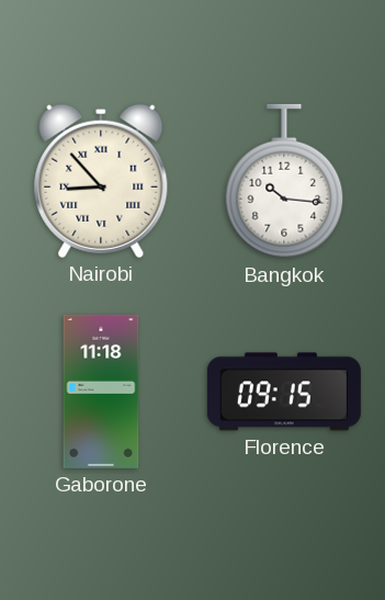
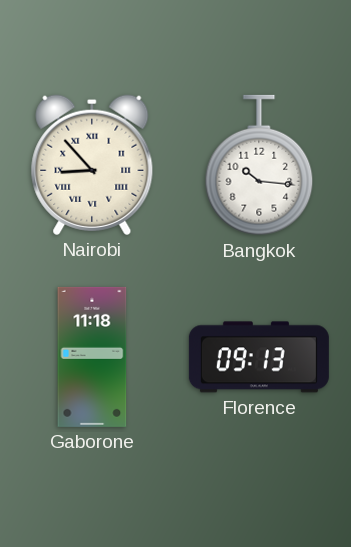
Florence: 09:15 -> 09:13
